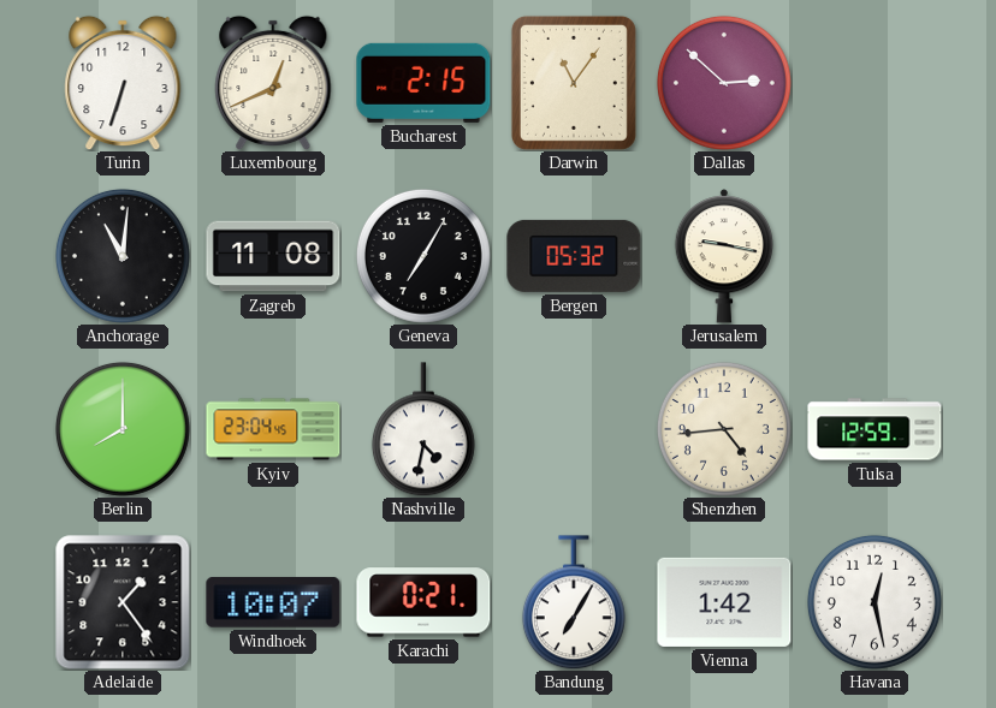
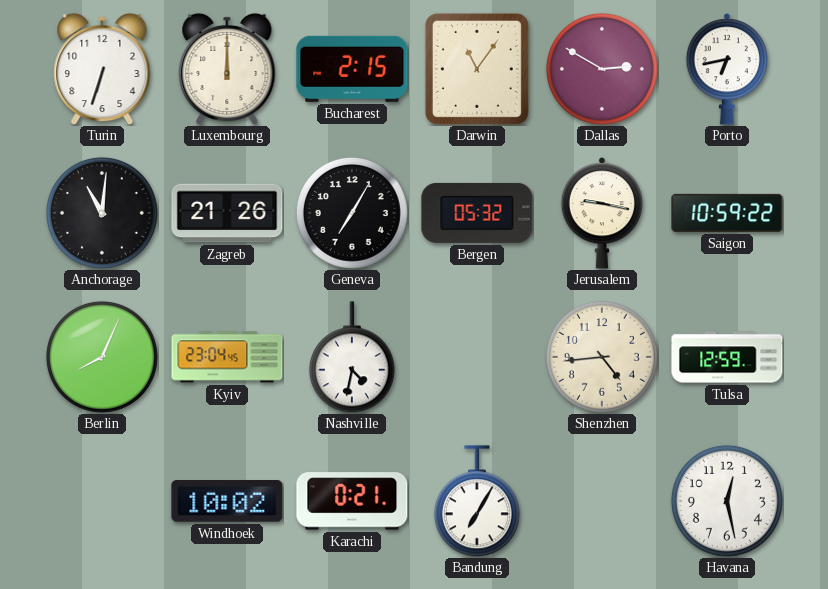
Luxembourg: 12:41 -> 12:00
Dallas: 2:52 -> 2:50
Porto: none -> 6:43
Zagreb: 11:08 -> 21:26
Saigon: none -> 10:59
Berlin: 8:00 -> 8:04
Adelaide: 1:24 -> none
Windhoek: 10:07 -> 10:02
Vienna: 1:42 -> none
